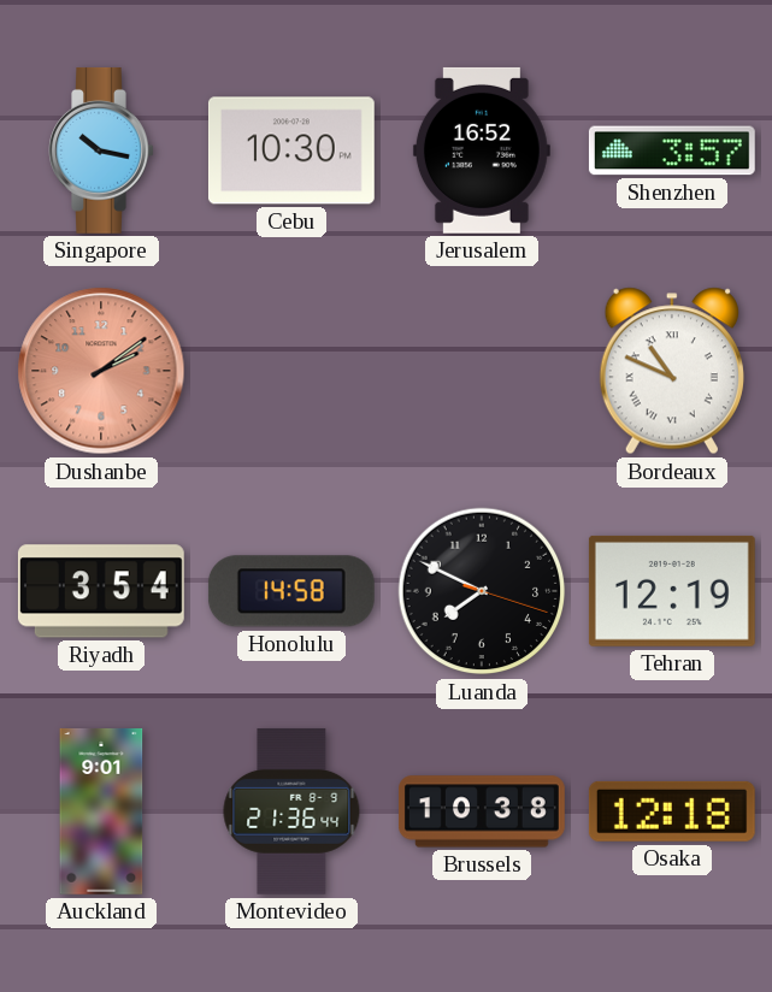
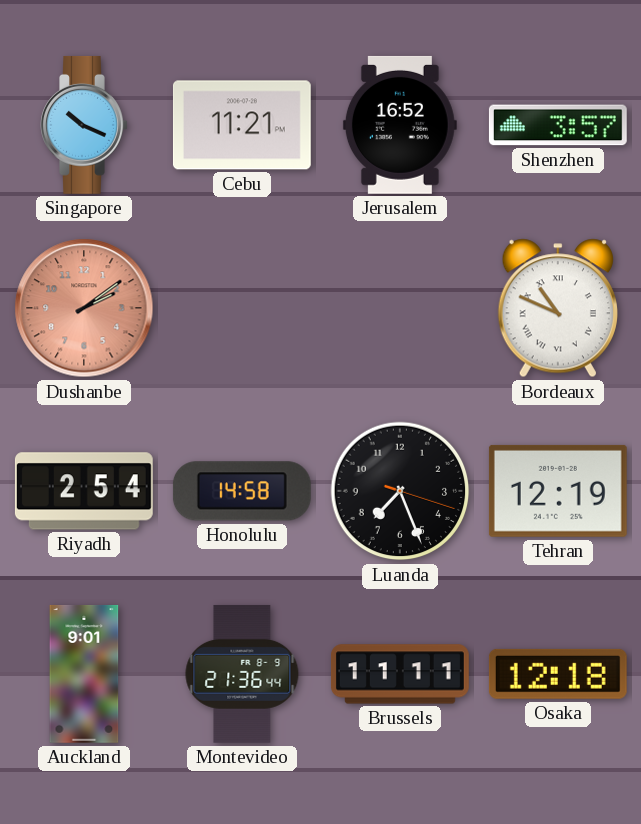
Singapore: 10:17 -> 10:19
Cebu: 10:30 -> 11:21
Riyadh: 3:54 -> 2:54
Luanda: 7:49 -> 7:26
Brussels: 10:38 -> 11:11
